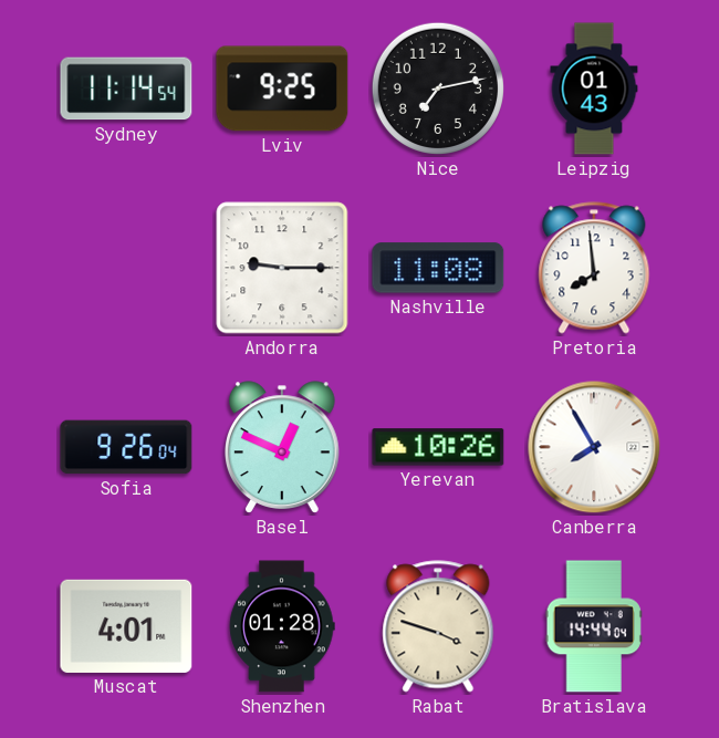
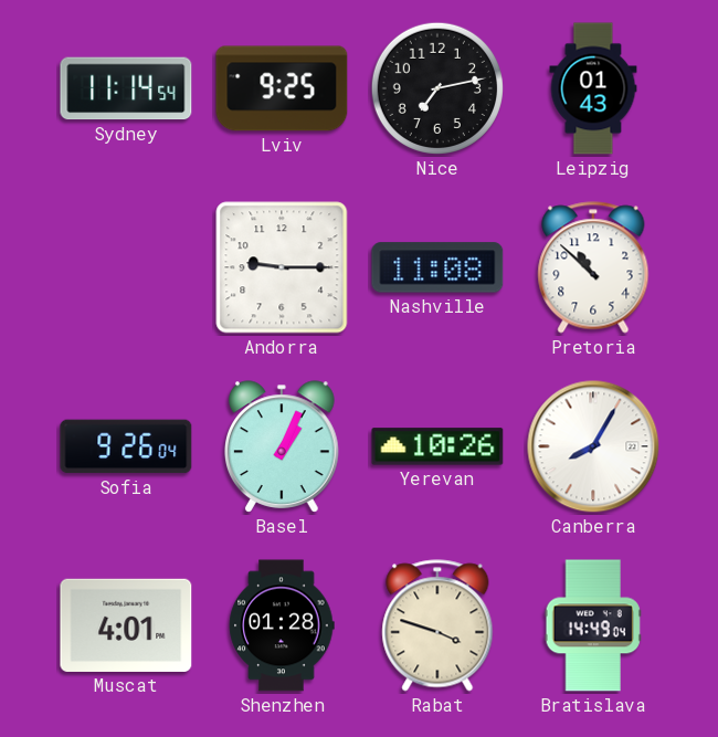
Pretoria: 7:59 -> 10:52
Basel: 12:49 -> 1:04
Canberra: 7:55 -> 8:05
Bratislava: 14:44 -> 14:49
